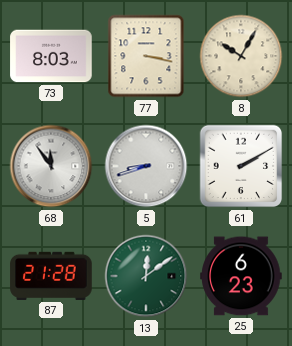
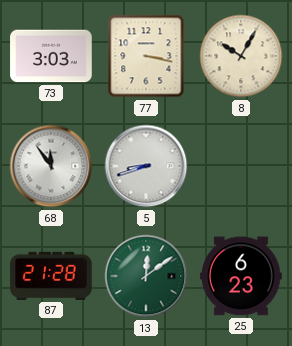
73: 8:03 -> 3:03
61: 2:10 -> none
